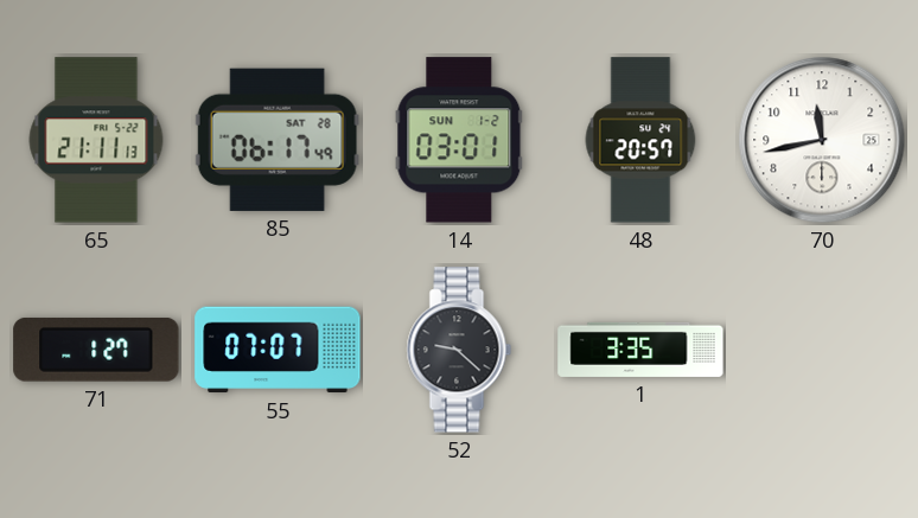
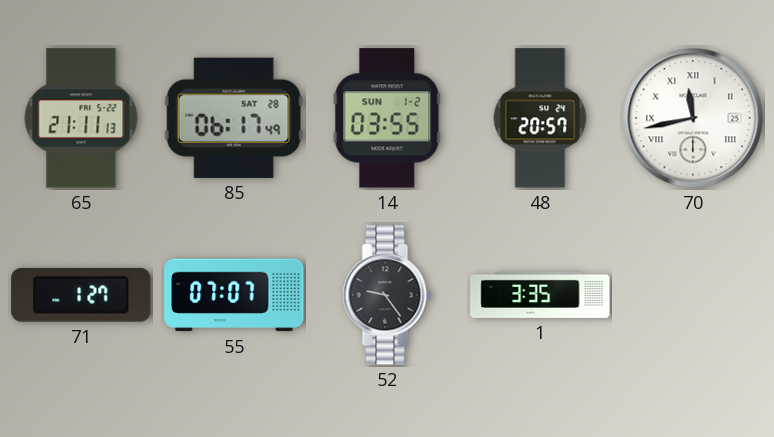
14: 03:01 -> 03:55
70 numerals: Arabic -> Roman
52: 9:22 -> 9:24
